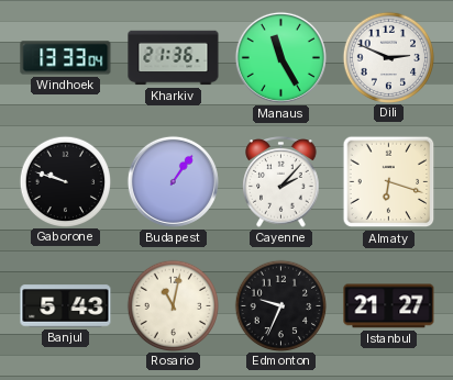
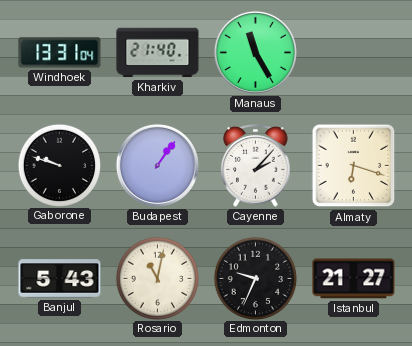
Windhoek: 13:33 -> 13:31
Kharkiv: 21:36 -> 21:40
Dili: 2:49 -> none
